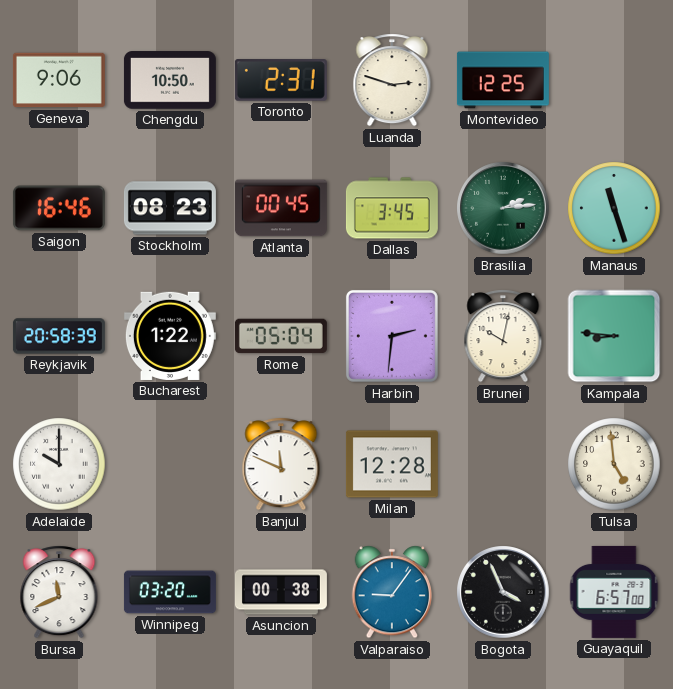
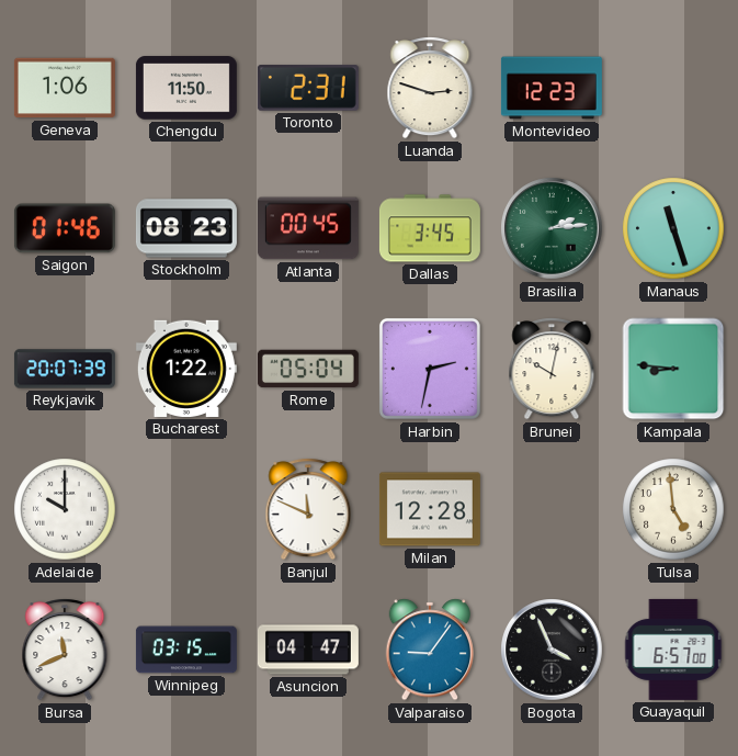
Geneva: 9:06 -> 1:06
Chengdu: 10:50 -> 11:50
Montevideo: 12:25 -> 12:23
Saigon: 16:46 -> 01:46
Reykjavik: 20:58 -> 20:07
Harbin: 2:31 -> 2:32
Winnipeg: 03:20 -> 03:15
Asuncion: 00:38 -> 04:47
